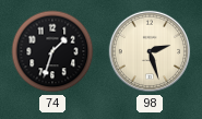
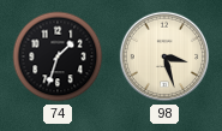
98: 2:27 -> 3:27
